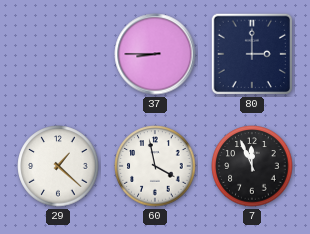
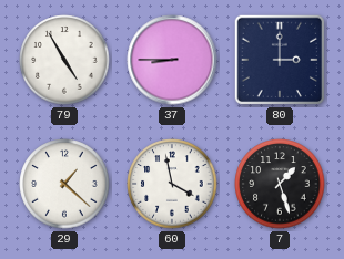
79: none -> 4:55
7: 11:56 -> 1:27
